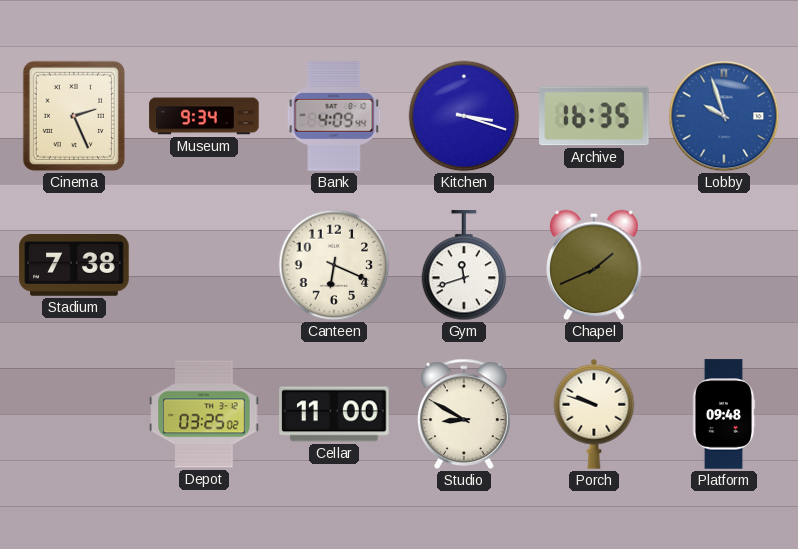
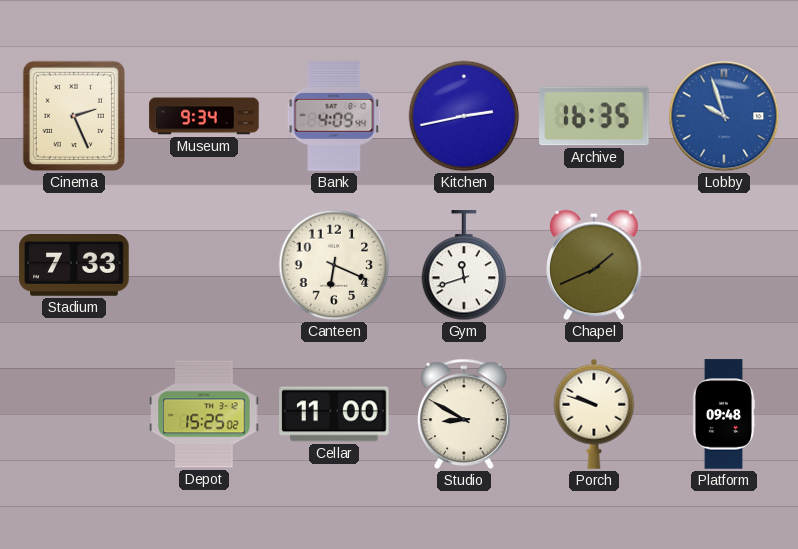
Kitchen: 3:18 -> 2:43
Stadium: 7:38 -> 7:33
Depot: 03:25 -> 15:25
